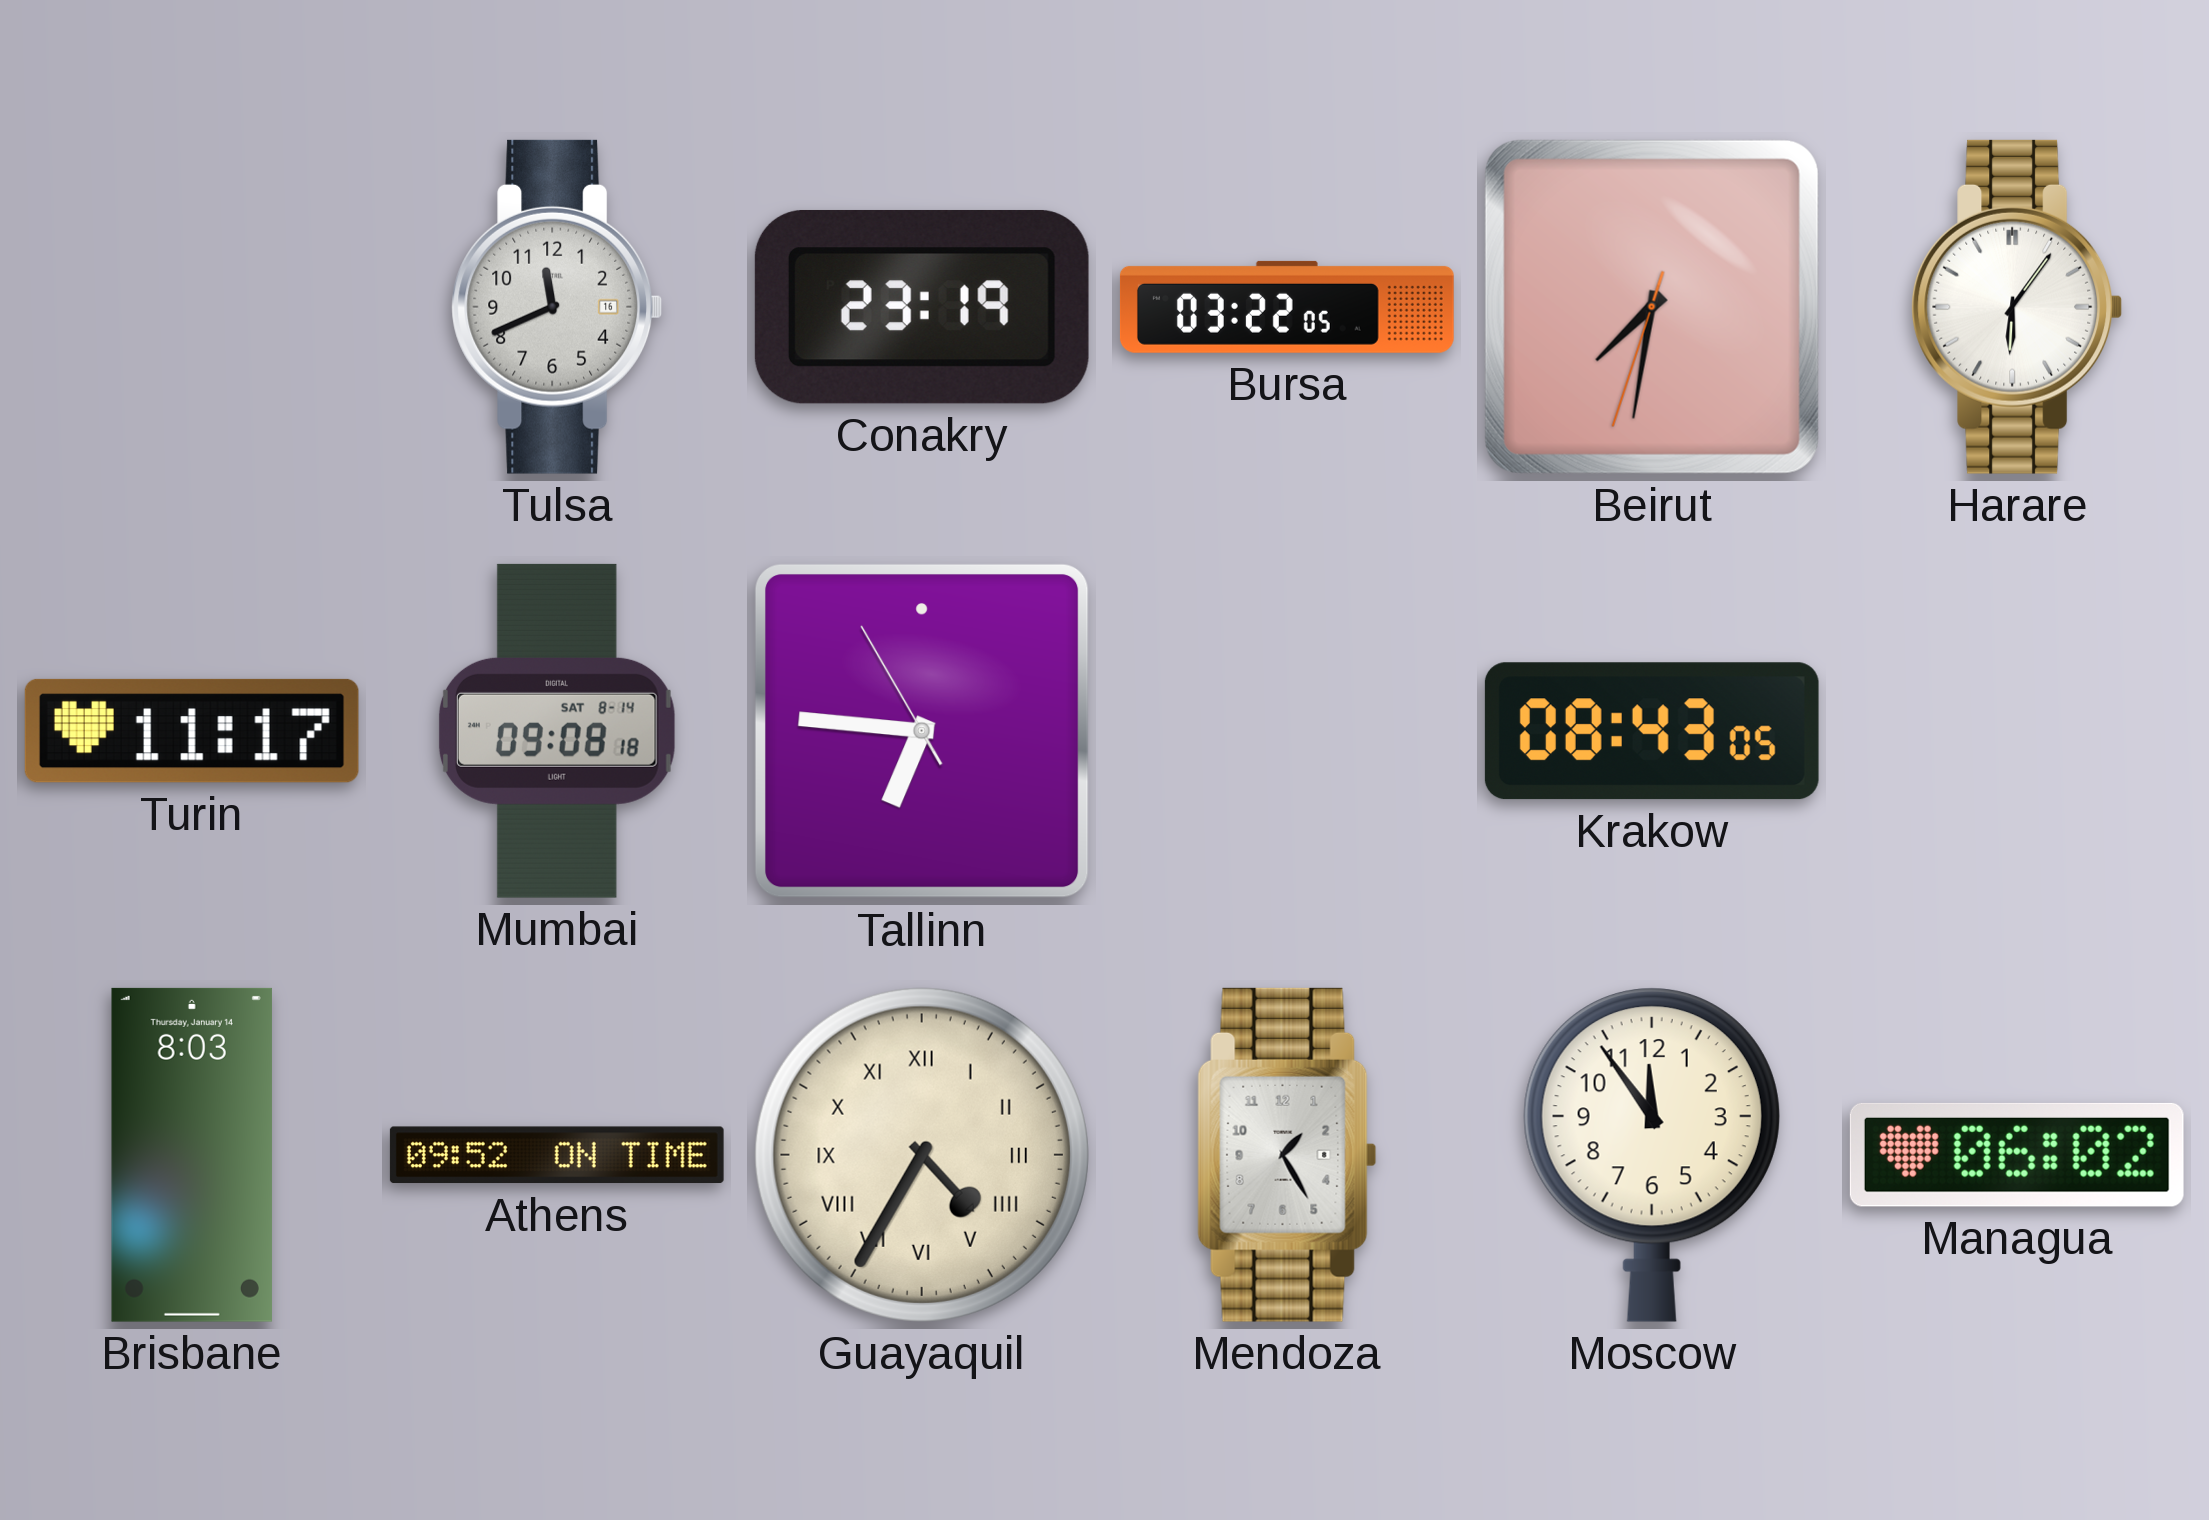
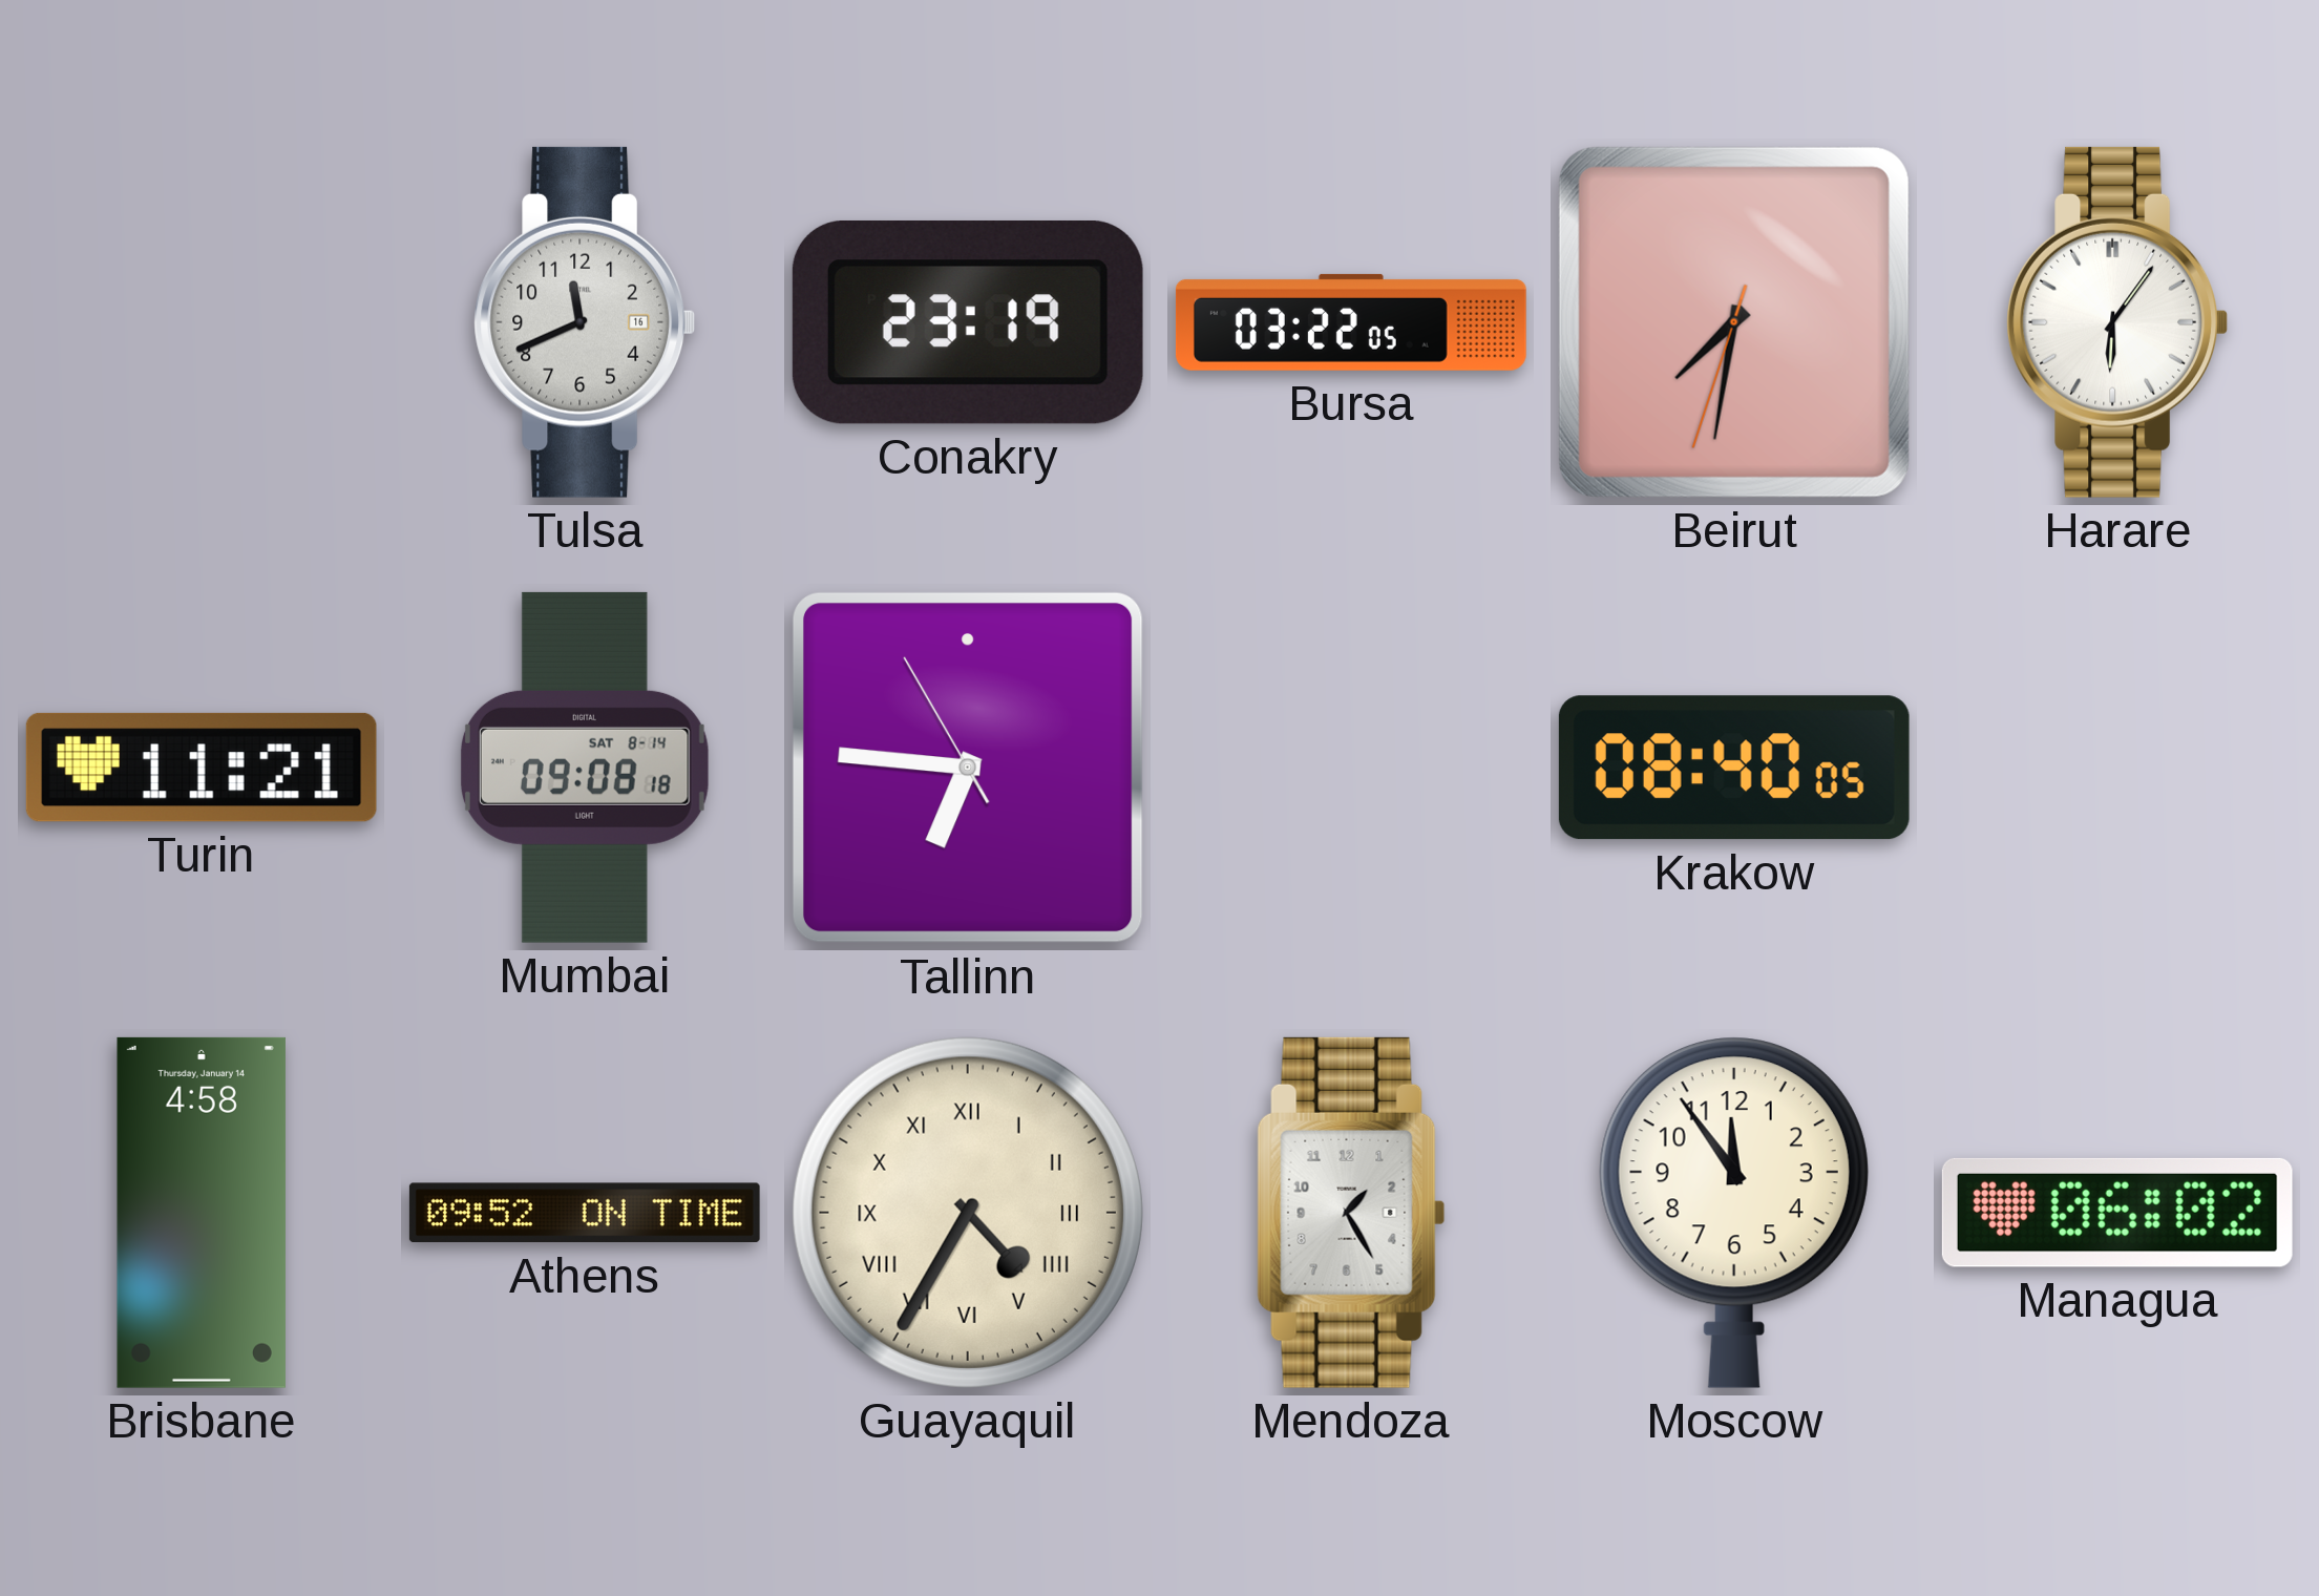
Turin: 11:17 -> 11:21
Krakow: 08:43 -> 08:40
Brisbane: 8:03 -> 4:58
